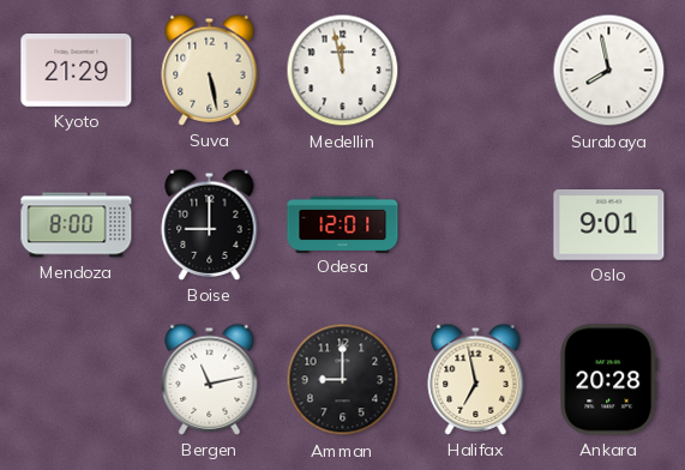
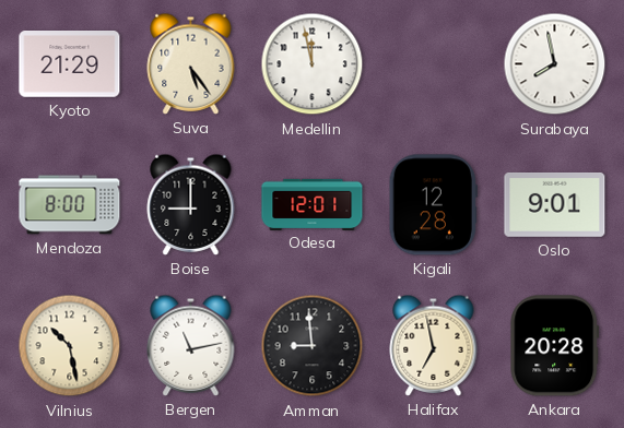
Suva: 5:28 -> 5:24
Kigali: none -> 12:28
Vilnius: none -> 10:28
Amman: 9:00 -> 8:59
